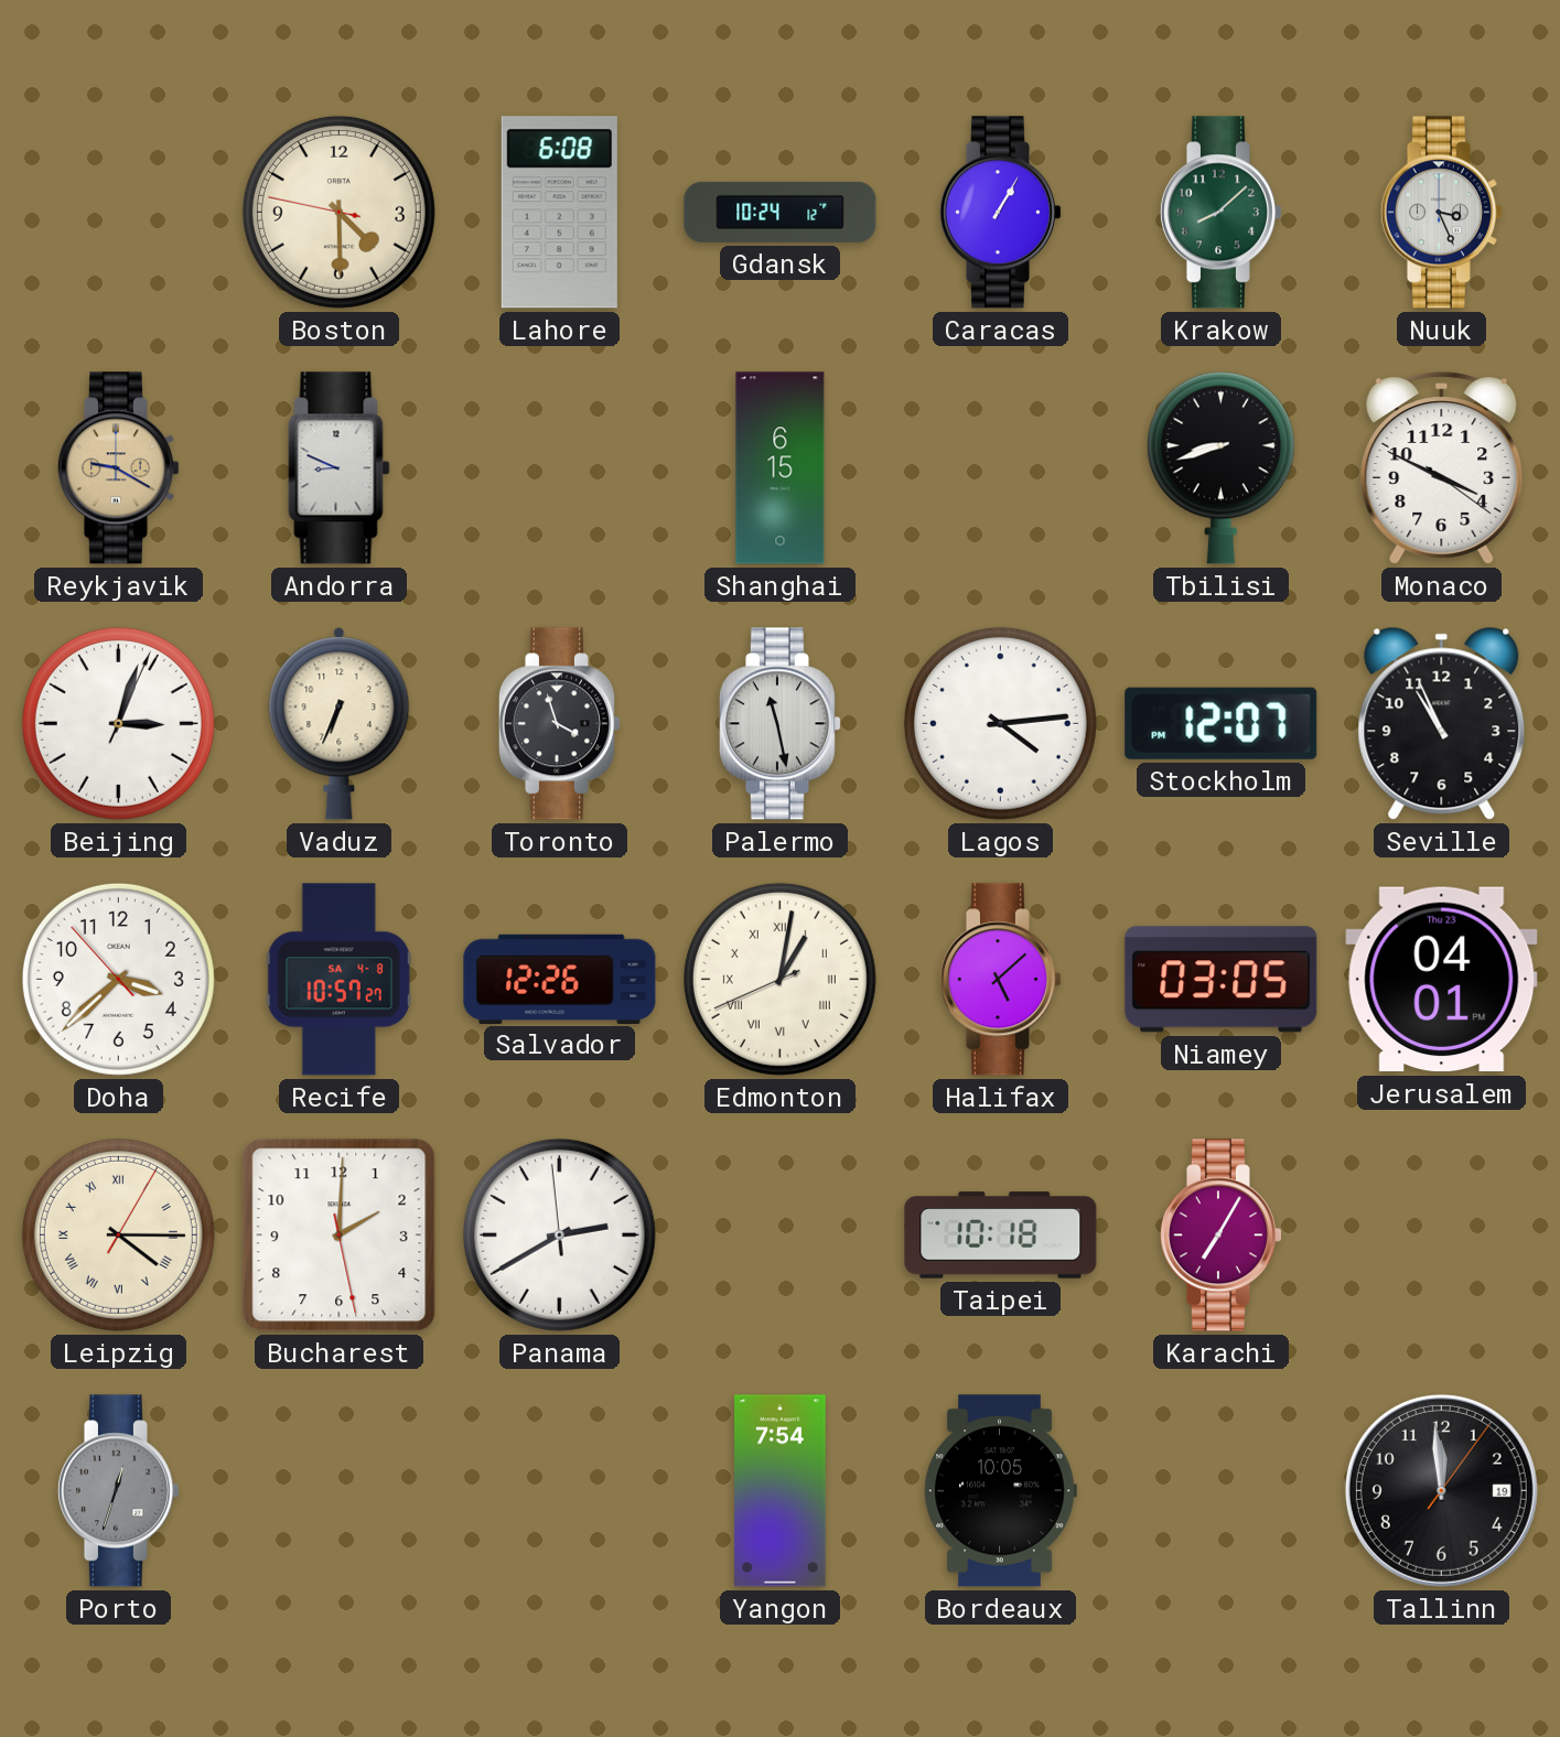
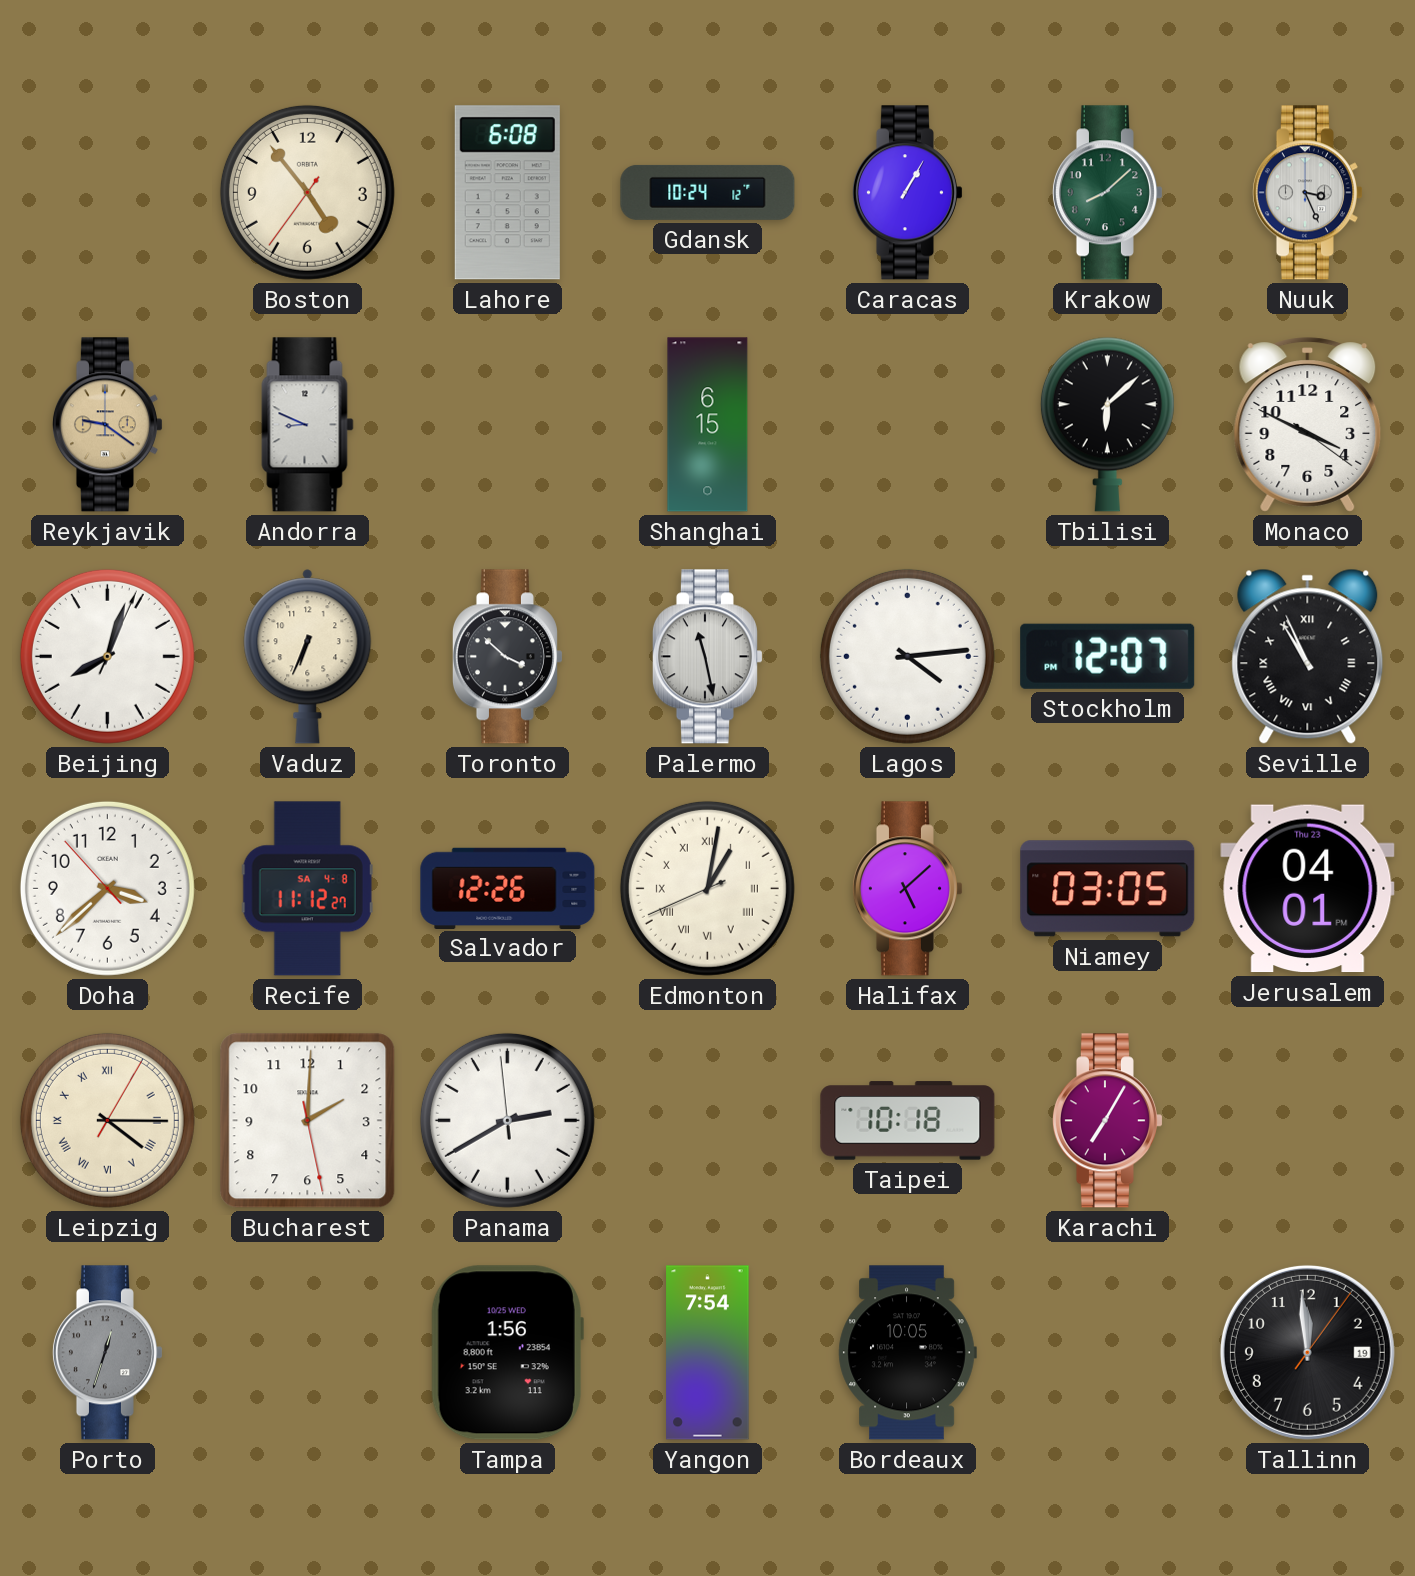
Boston: 4:29 -> 4:53
Reykjavik: 9:20 -> 9:21
Tbilisi: 8:42 -> 6:08
Beijing: 3:03 -> 8:03
Toronto: 3:57 -> 3:52
Seville numerals: Arabic -> Roman
Recife: 10:57 -> 11:12
Tampa: none -> 1:56
